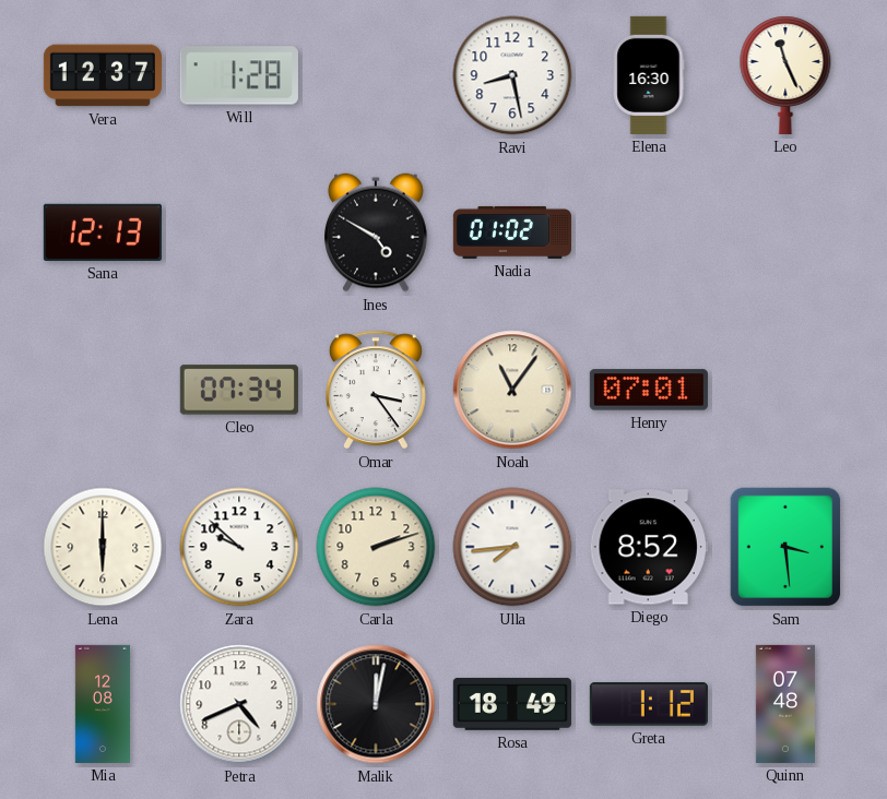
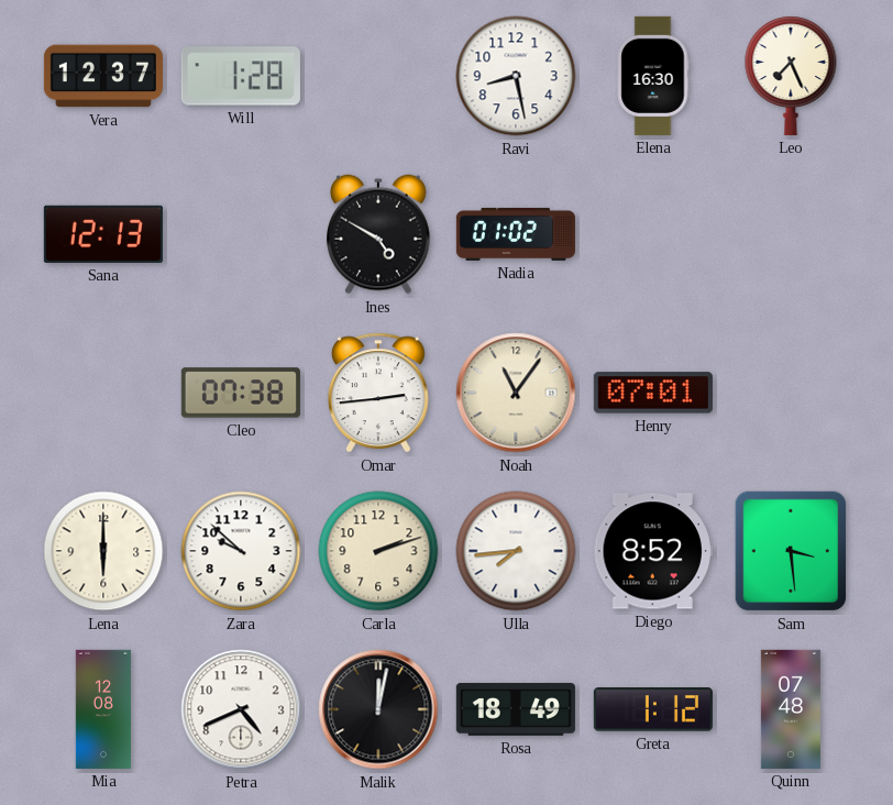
Leo: 11:26 -> 7:26
Cleo: 07:34 -> 07:38
Omar: 3:24 -> 2:44
